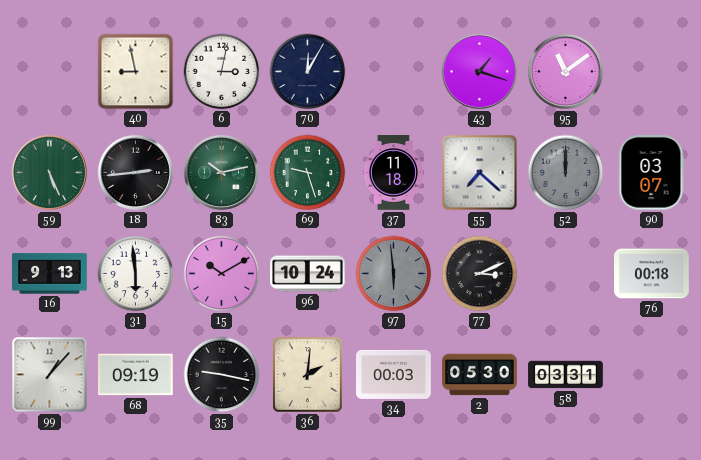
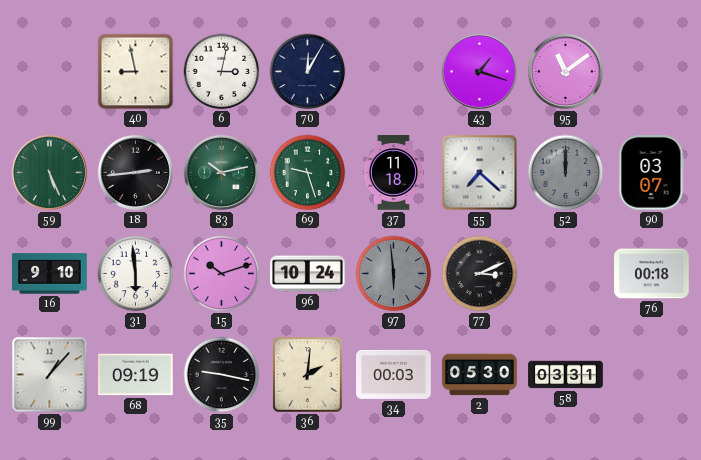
16: 9:13 -> 9:10
15: 10:10 -> 10:12
